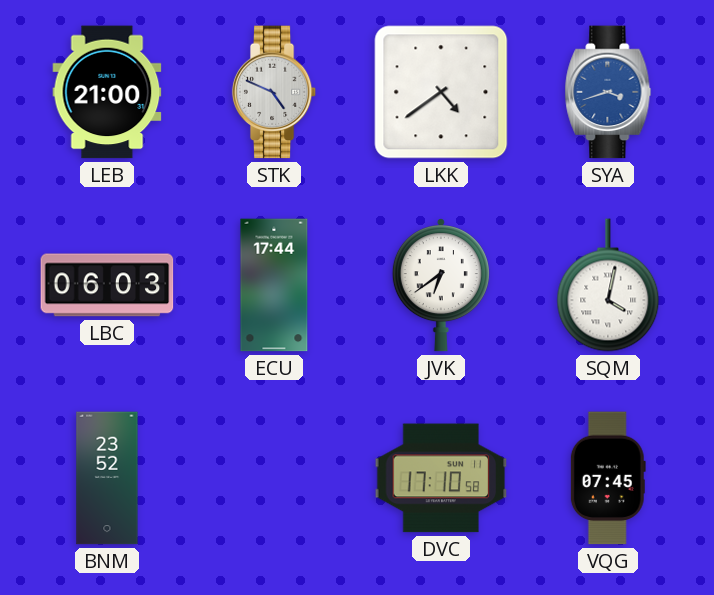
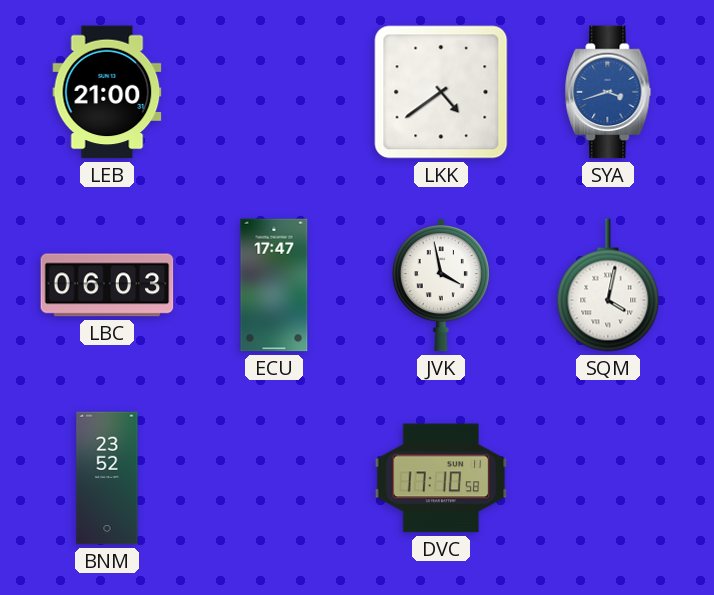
STK: 4:49 -> none
ECU: 17:44 -> 17:47
JVK: 6:39 -> 3:58
VQG: 07:45 -> none
